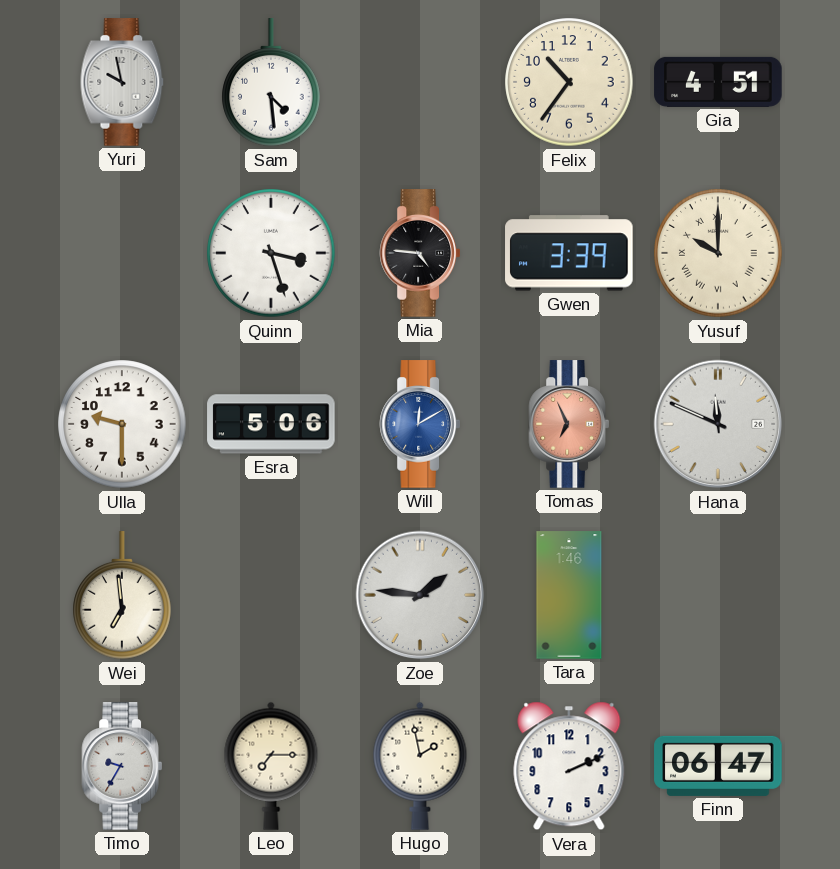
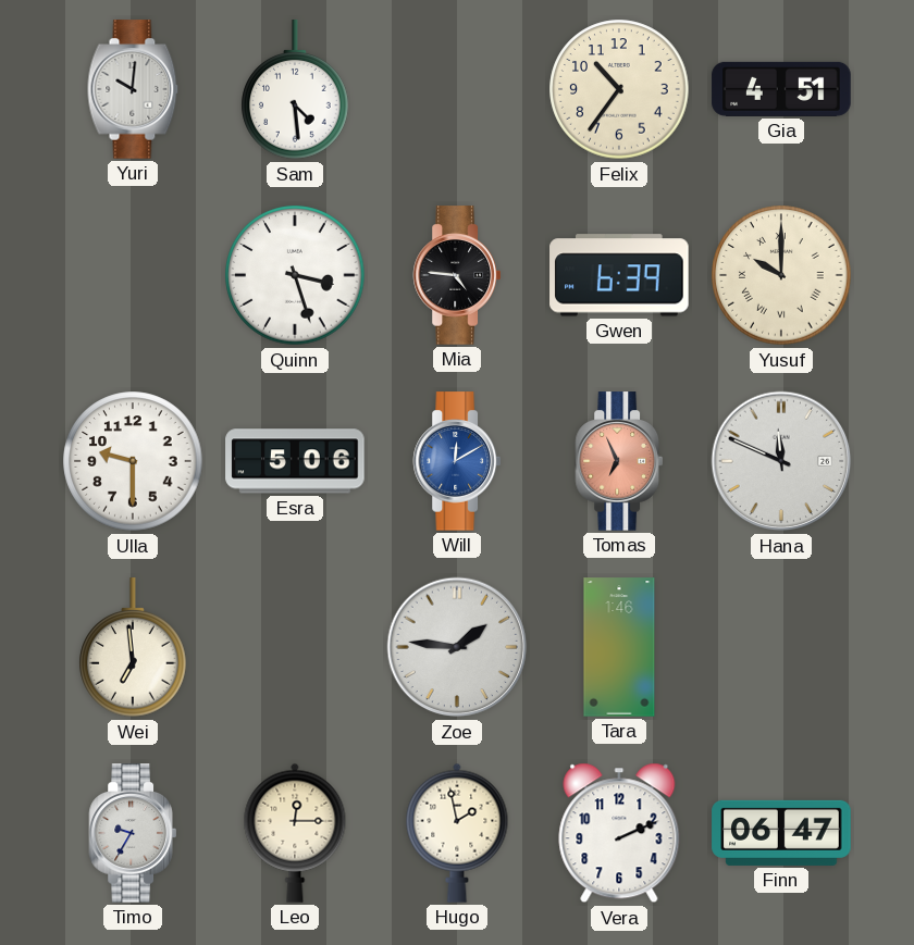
Yuri: 9:58 -> 10:01
Gwen: 3:39 -> 6:39
Leo: 7:15 -> 12:15
